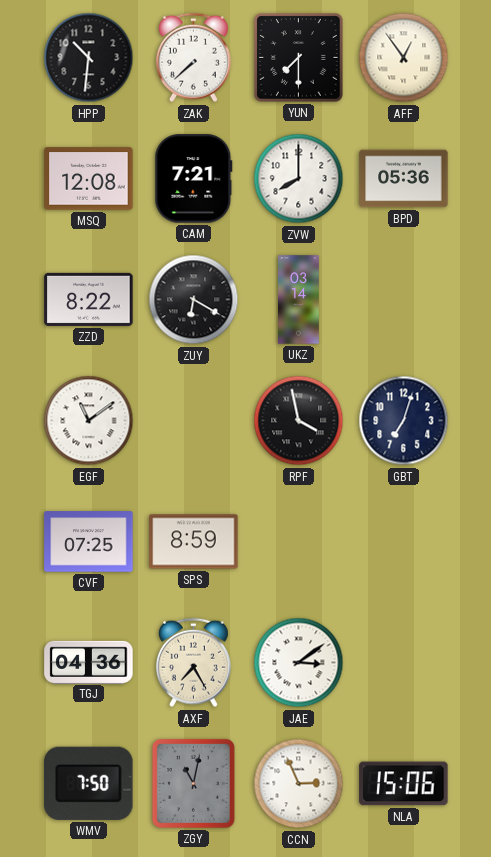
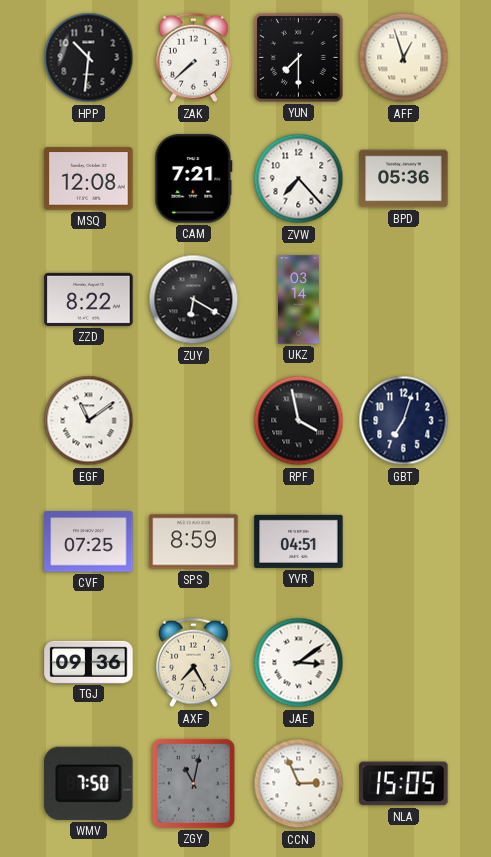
AFF: 12:54 -> 12:57
ZVW: 8:00 -> 7:23
YVR: none -> 04:51
TGJ: 04:36 -> 09:36
NLA: 15:06 -> 15:05
